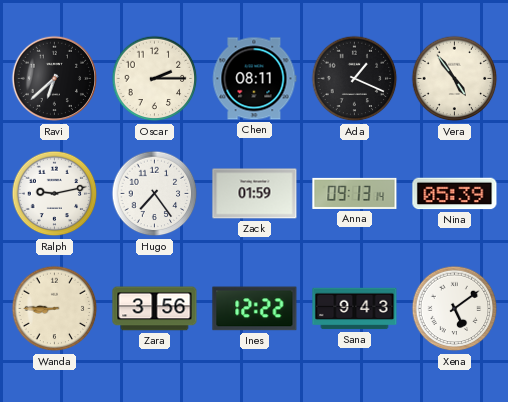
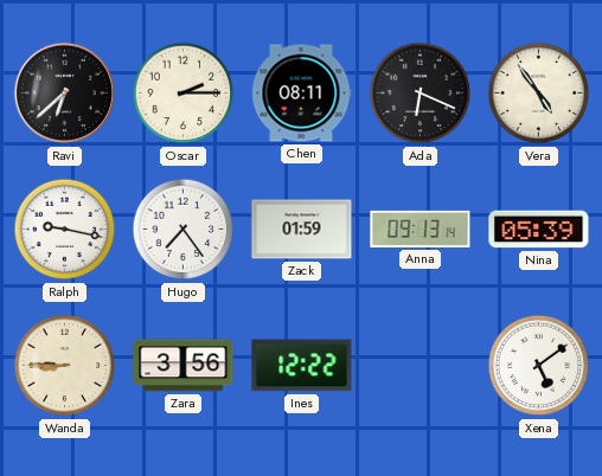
Ada: 1:19 -> 6:19
Ralph: 9:13 -> 9:17
Sana: 9:43 -> none
